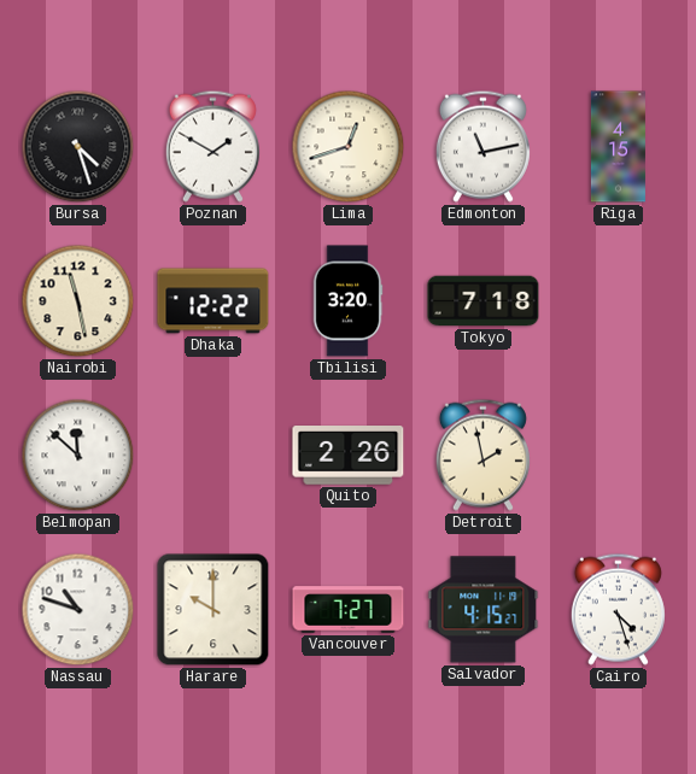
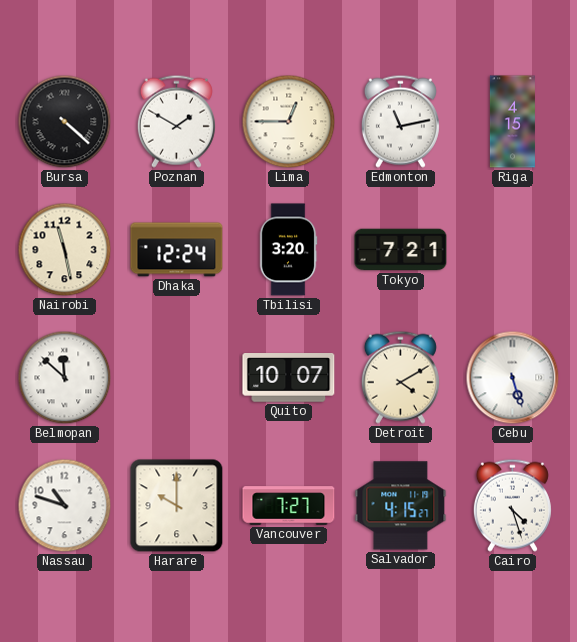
Bursa: 4:27 -> 4:22
Lima: 12:42 -> 12:45
Dhaka: 12:22 -> 12:24
Tokyo: 7:18 -> 7:21
Quito: 2:26 -> 10:07
Detroit: 1:58 -> 4:10
Cebu: none -> 5:27
